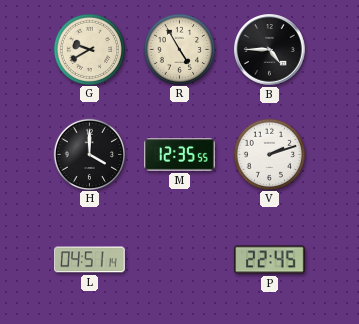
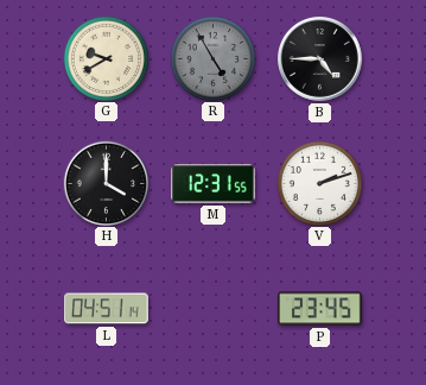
R dial: cream -> grey
M: 12:35 -> 12:31
P: 22:45 -> 23:45
